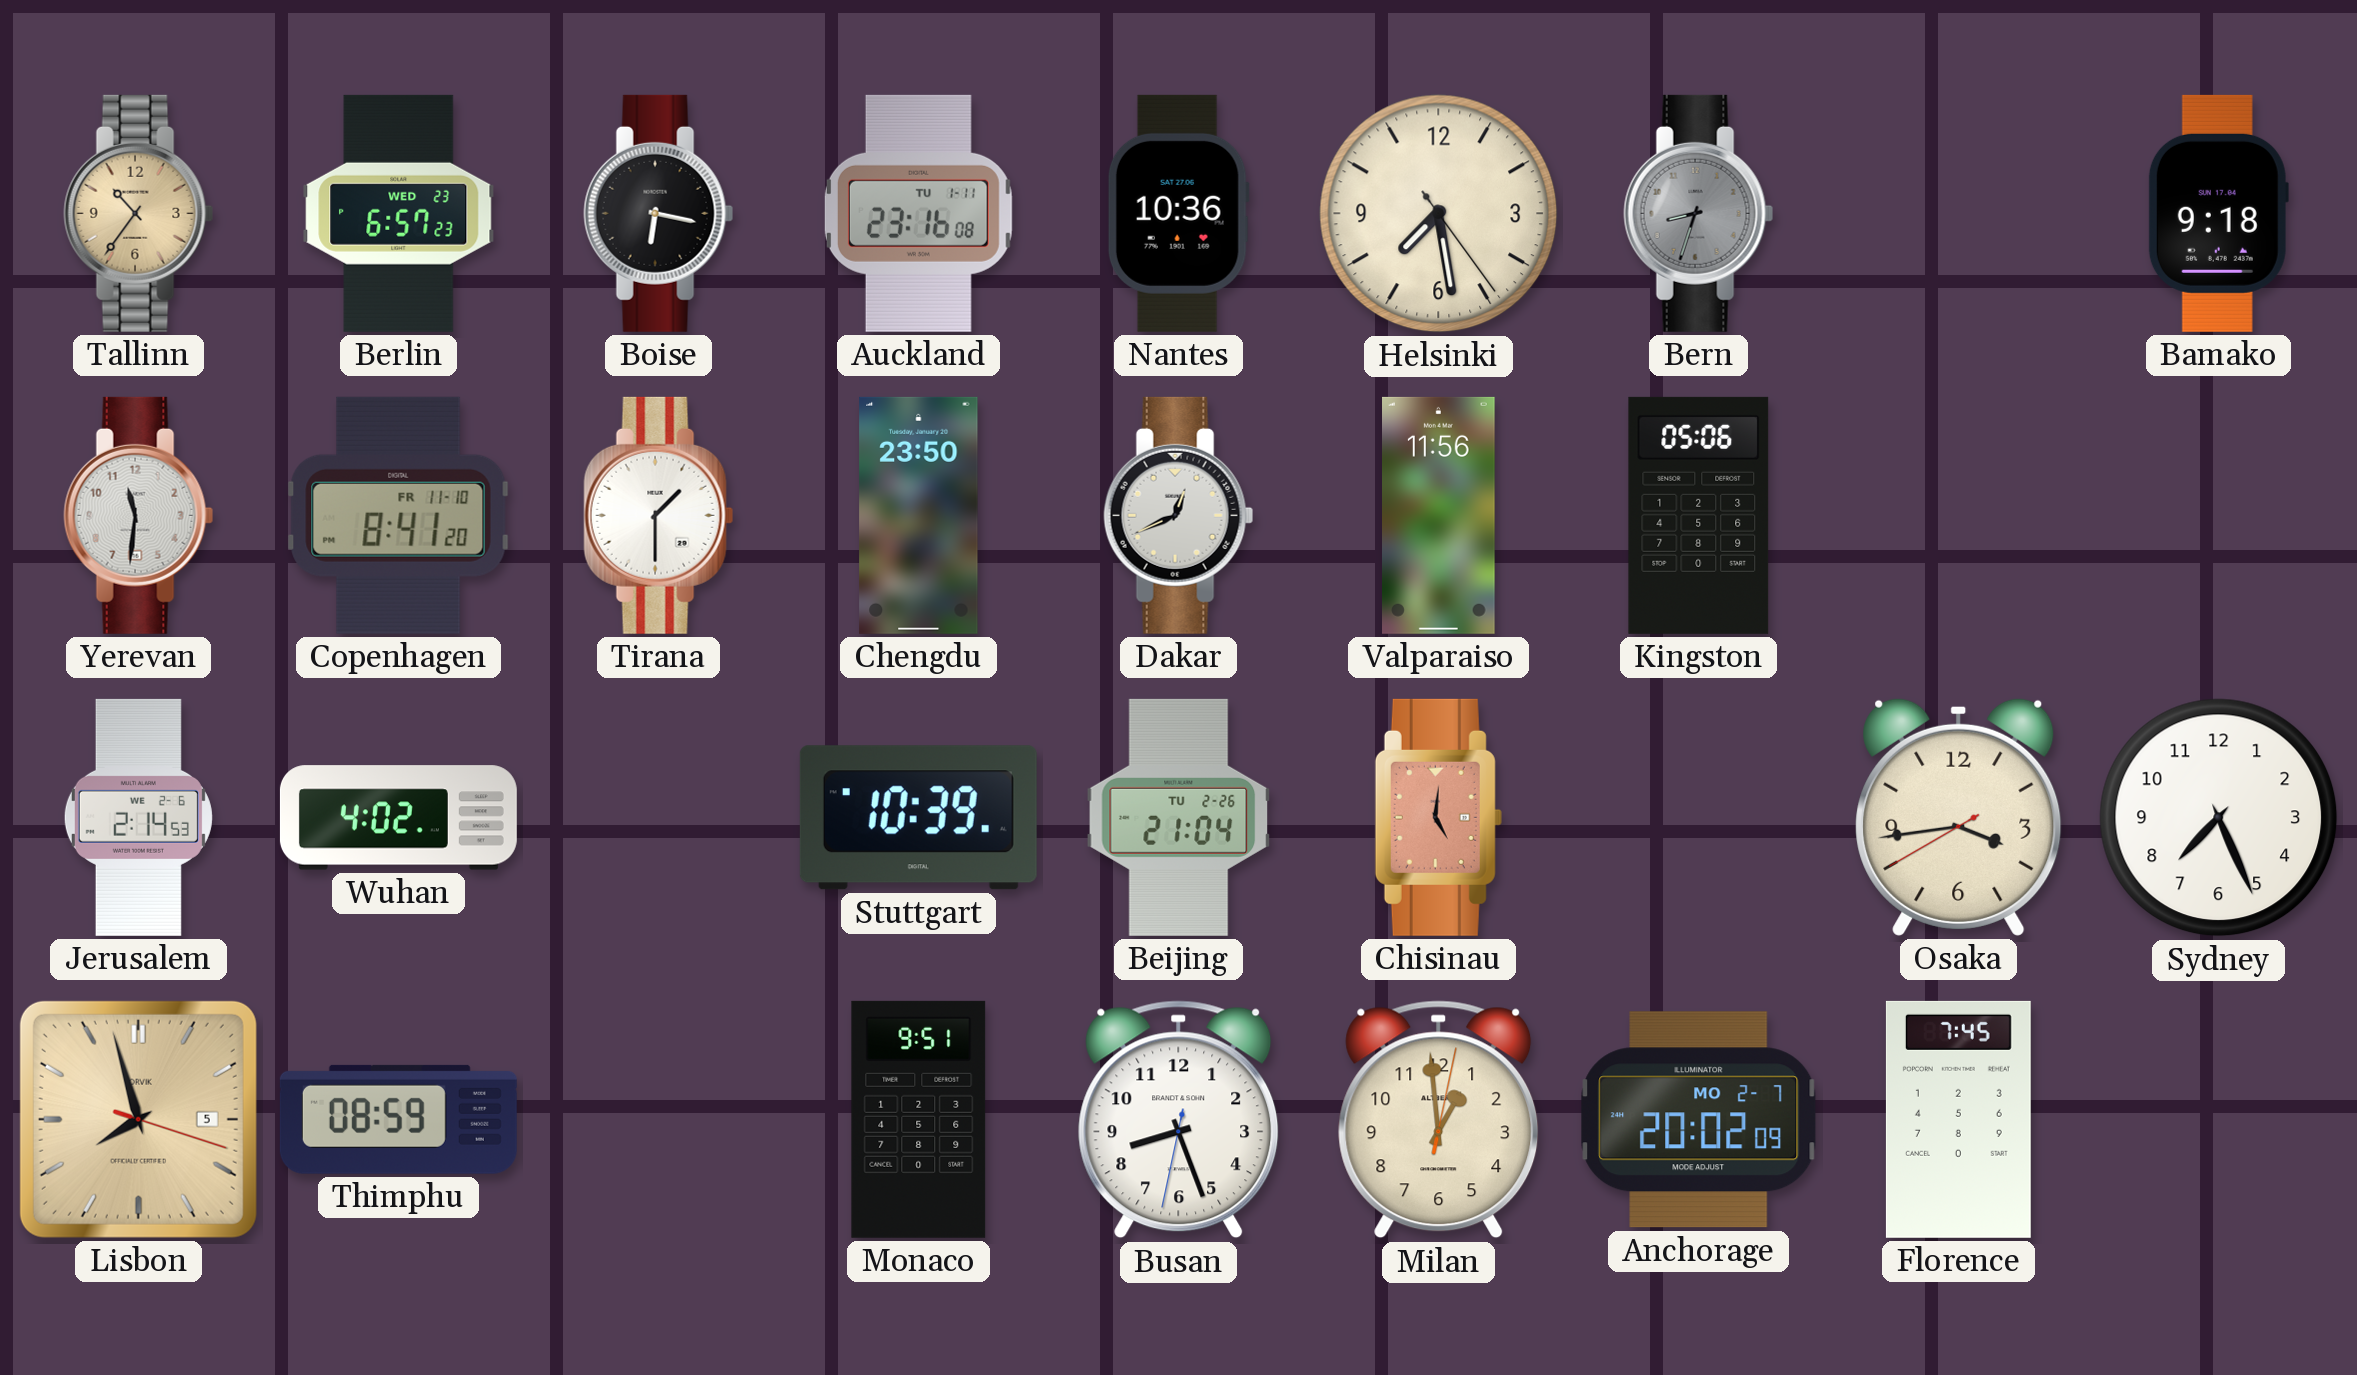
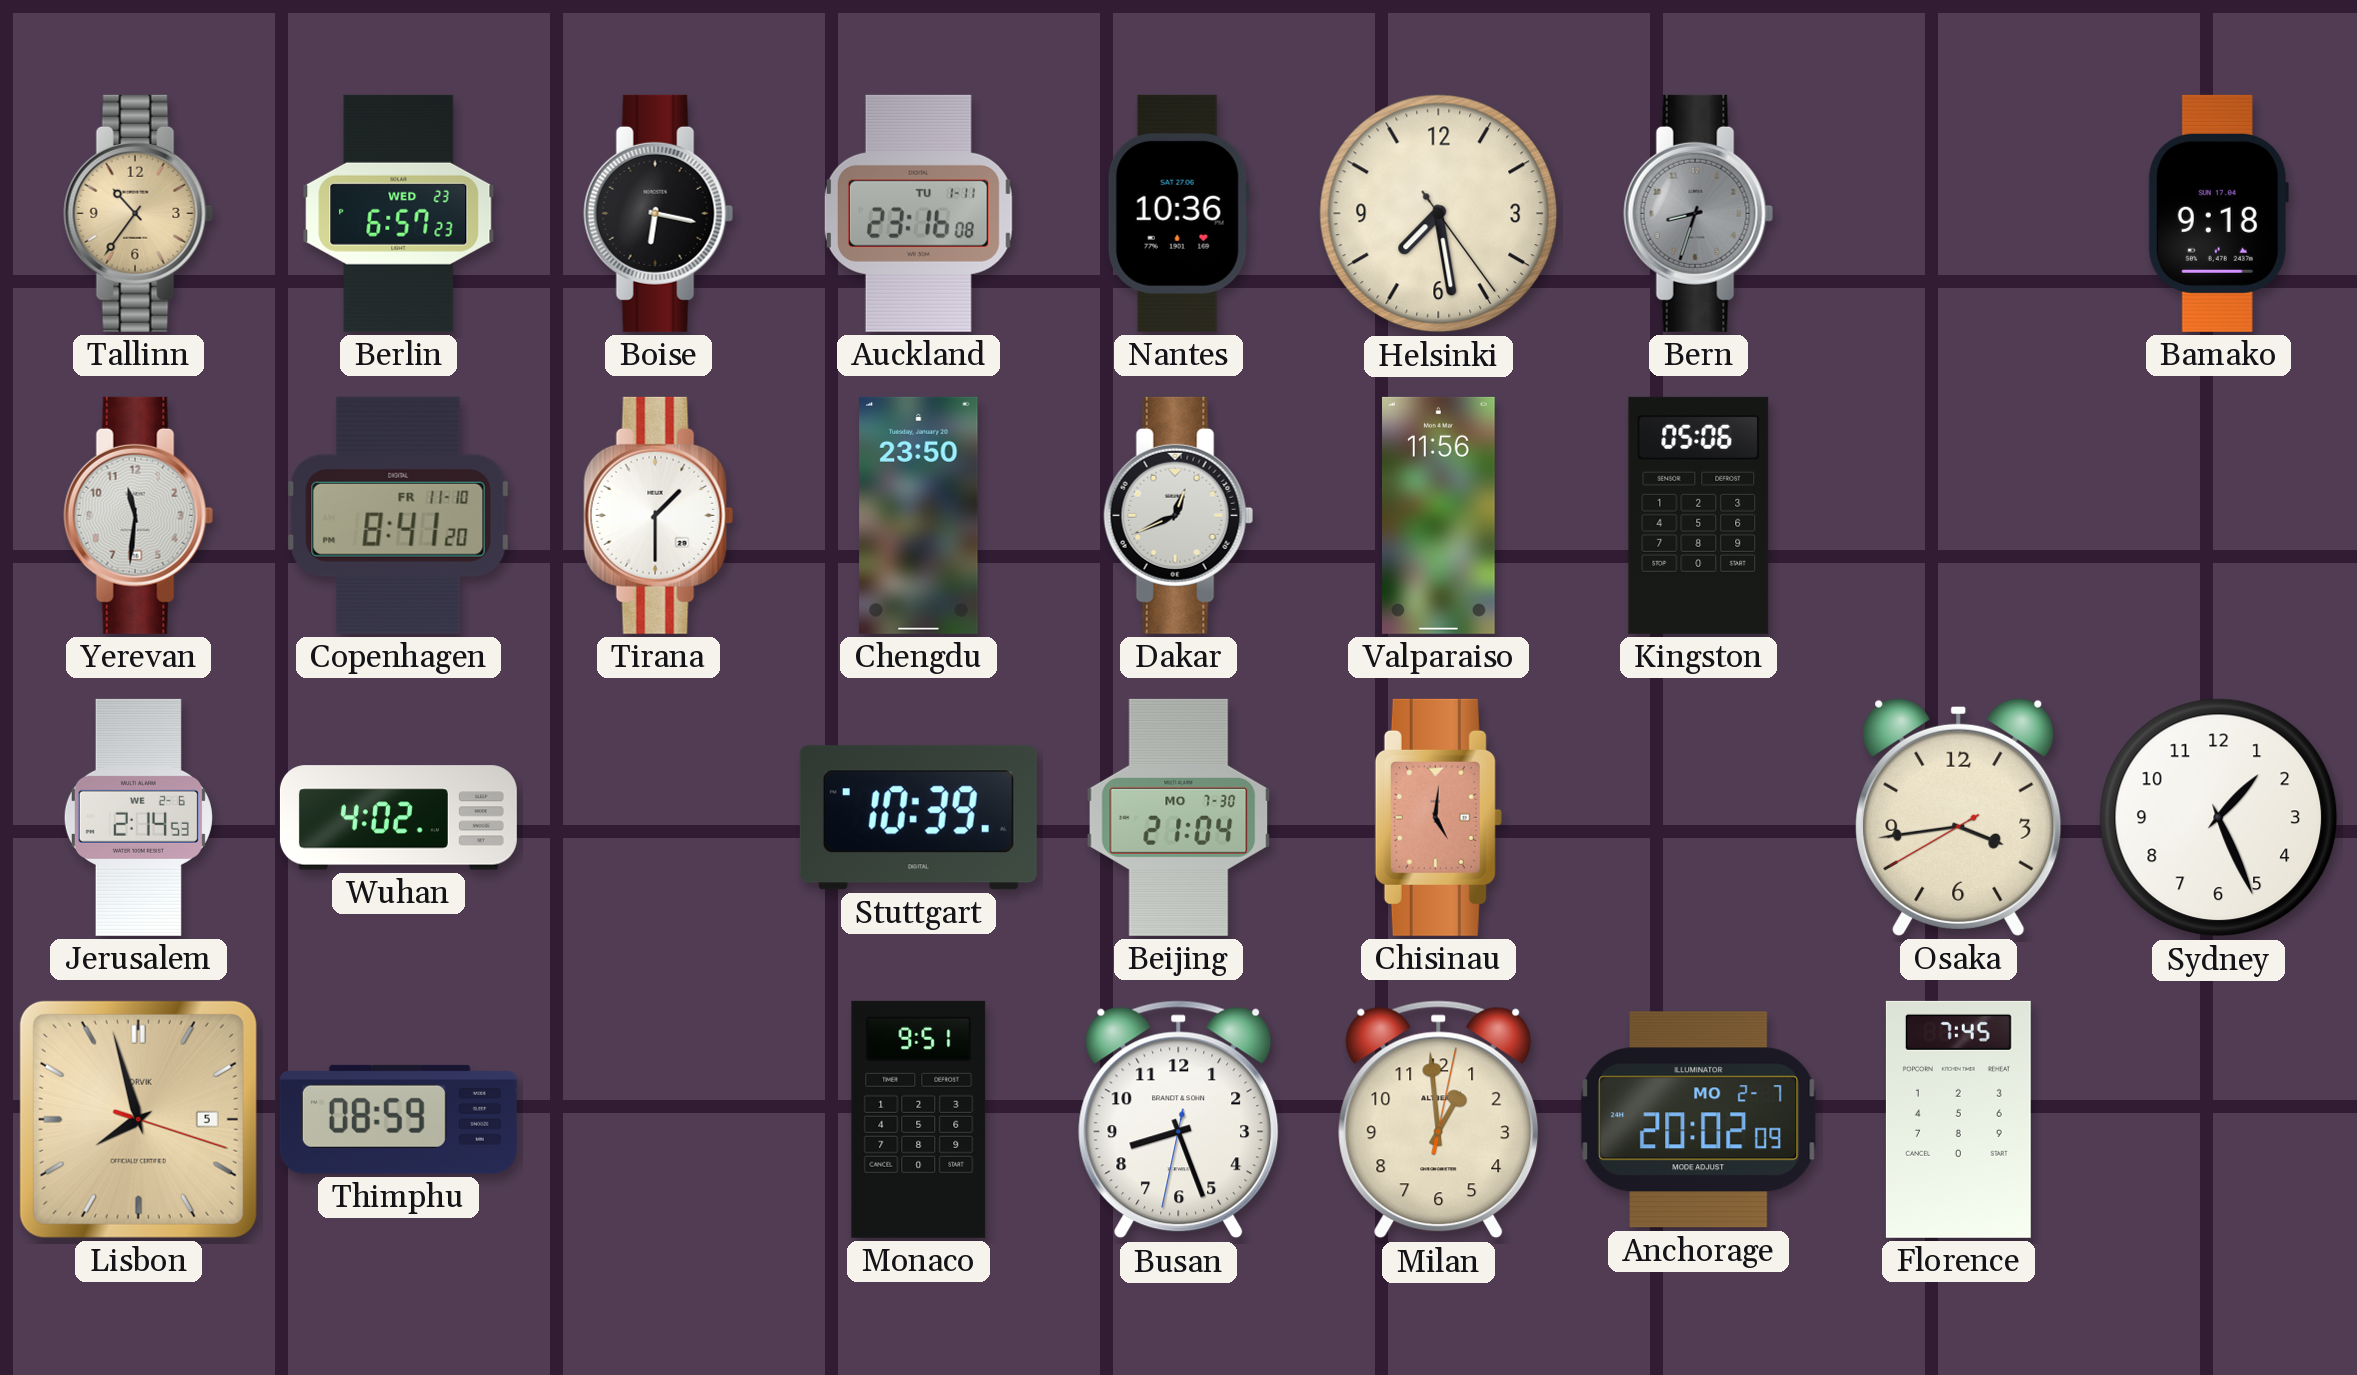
Beijing date: TU 2-26 -> MO 7-30
Sydney: 7:26 -> 1:26
